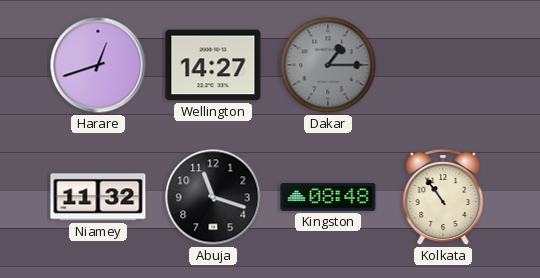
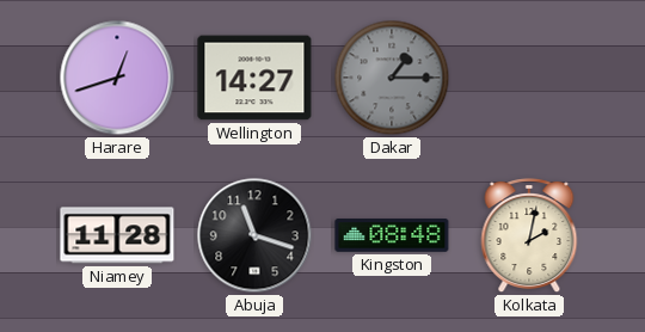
Niamey: 11:32 -> 11:28
Kolkata: 10:54 -> 2:02
